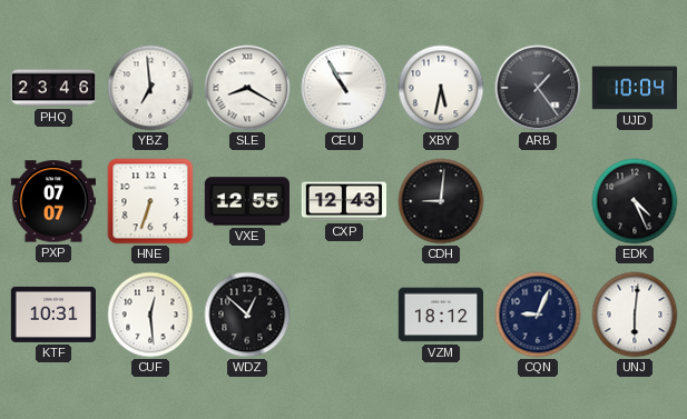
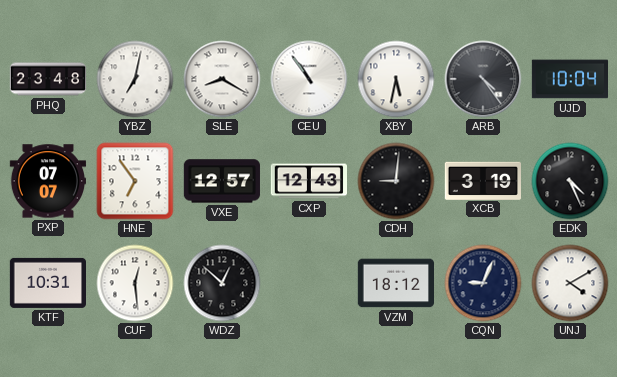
PHQ: 23:46 -> 23:48
YBZ: 6:59 -> 7:02
CEU: 10:55 -> 10:54
ARB: 1:24 -> 4:24
HNE: 6:33 -> 6:54
VXE: 12:55 -> 12:57
XCB: none -> 3:19
UNJ: 6:01 -> 4:10
